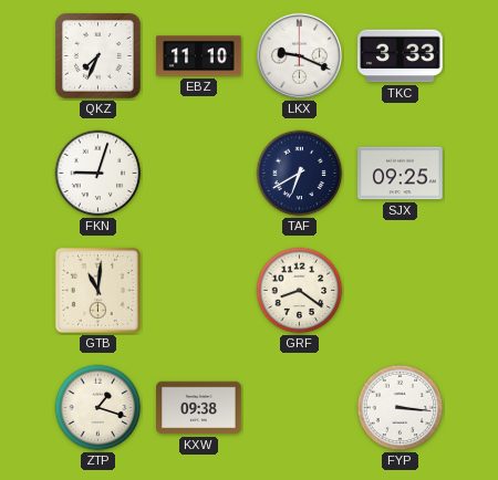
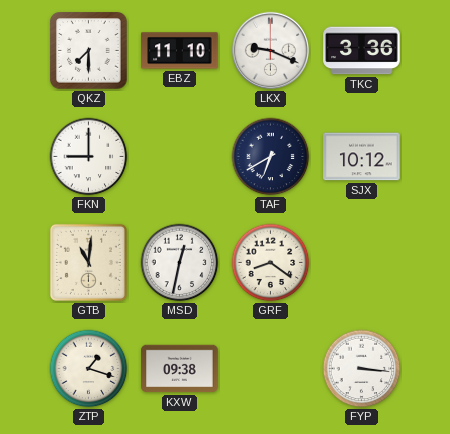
QKZ: 7:34 -> 7:30
TKC: 3:33 -> 3:36
FKN: 9:03 -> 9:00
SJX: 09:25 -> 10:12
MSD: none -> 12:32
